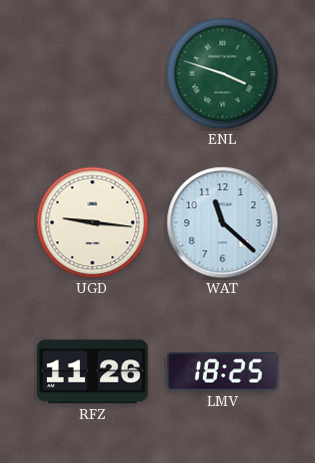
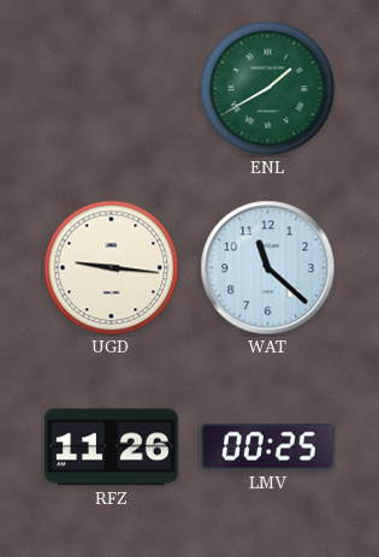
ENL: 3:48 -> 1:40
LMV: 18:25 -> 00:25
